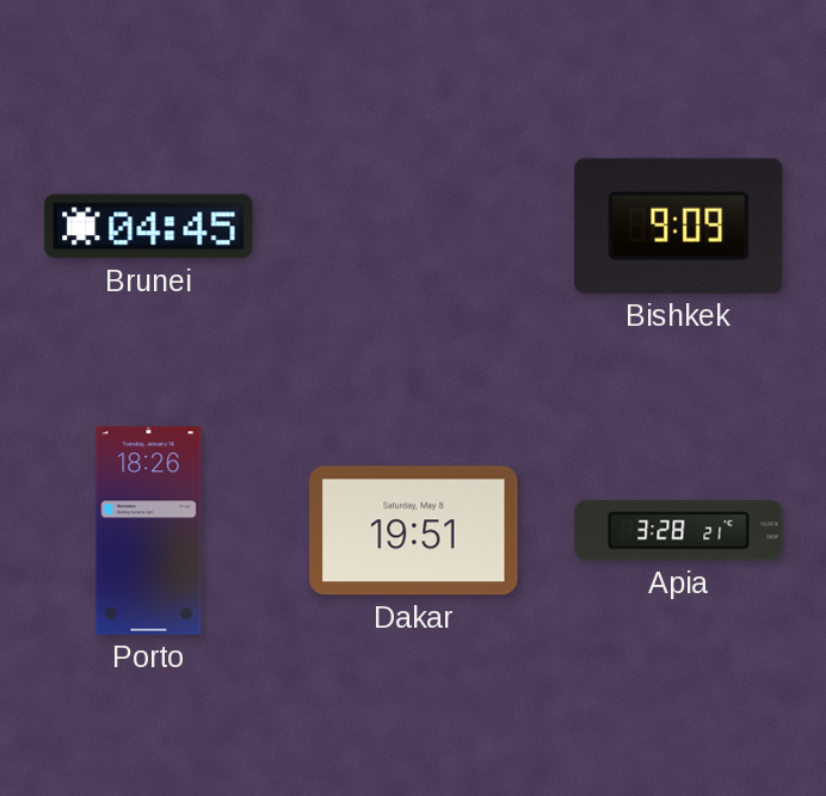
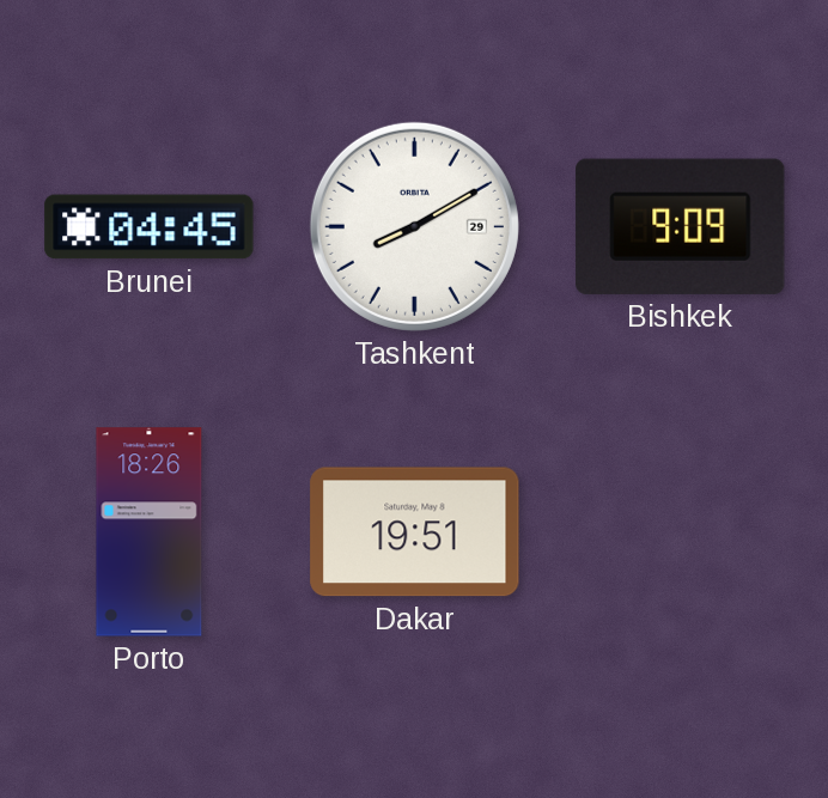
Tashkent: none -> 8:10
Apia: 3:28 -> none
